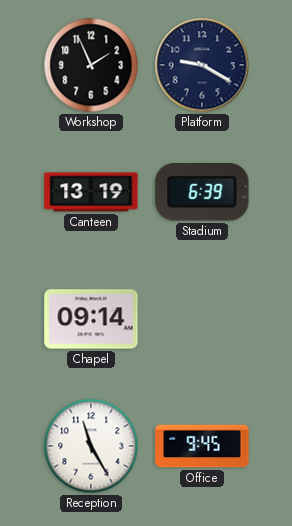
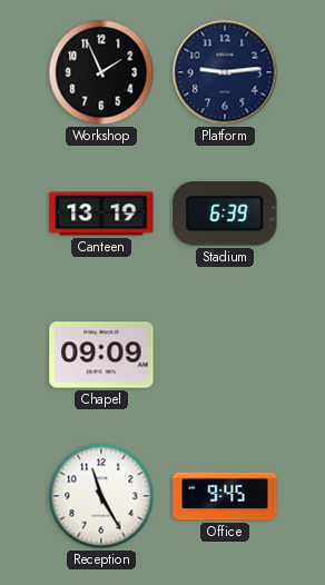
Platform: 9:20 -> 9:14
Chapel: 09:14 -> 09:09
